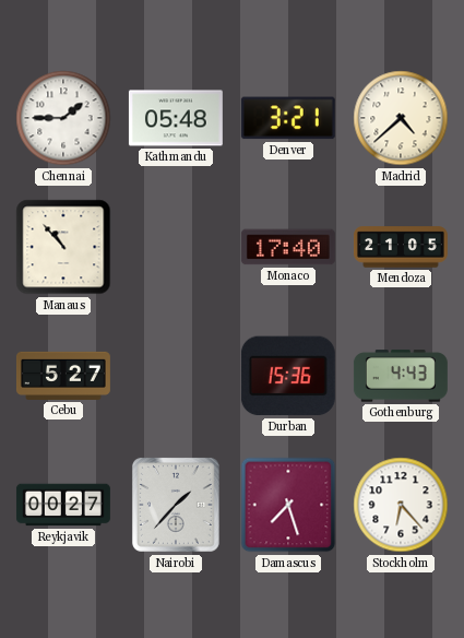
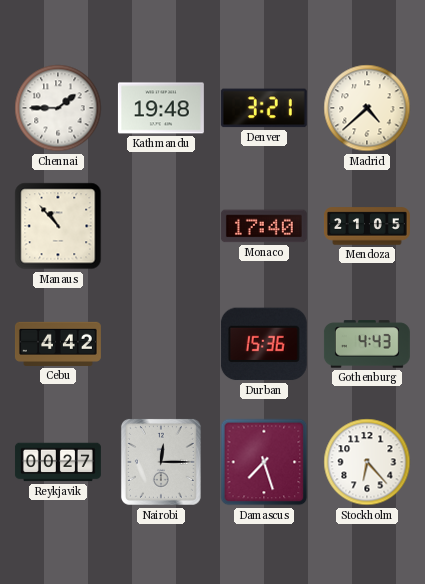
Kathmandu: 05:48 -> 19:48
Cebu: 5:27 -> 4:42
Nairobi: 1:37 -> 12:15
